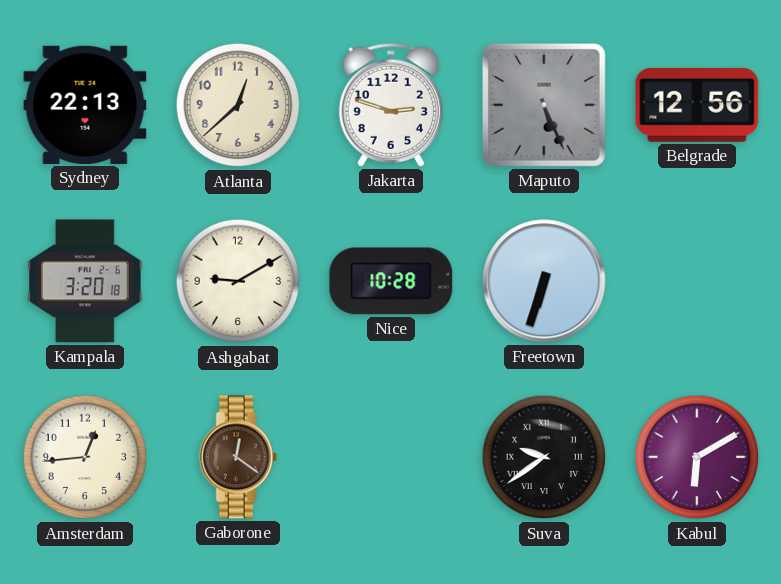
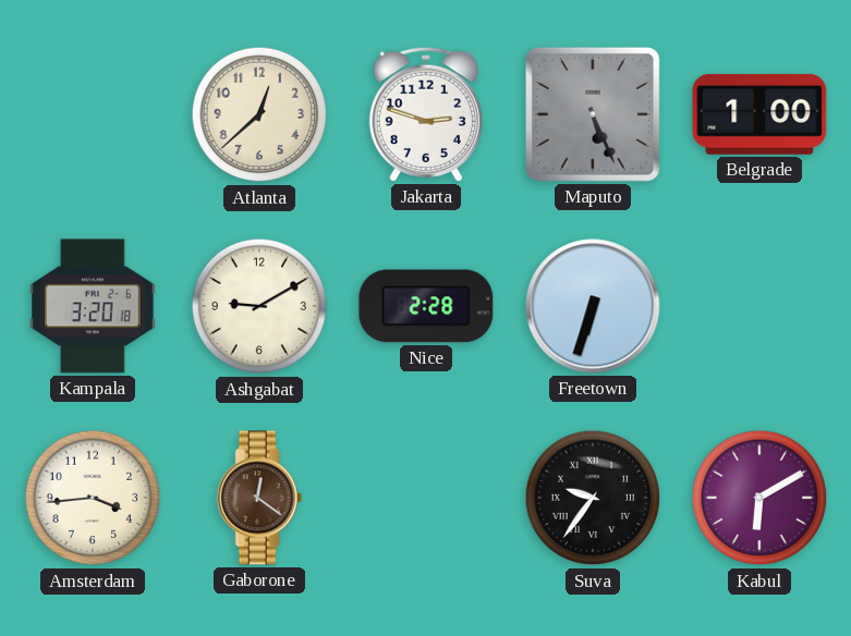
Sydney: 22:13 -> none
Belgrade: 12:56 -> 1:00
Nice: 10:28 -> 2:28
Amsterdam: 12:44 -> 3:44
Suva: 9:39 -> 9:36
